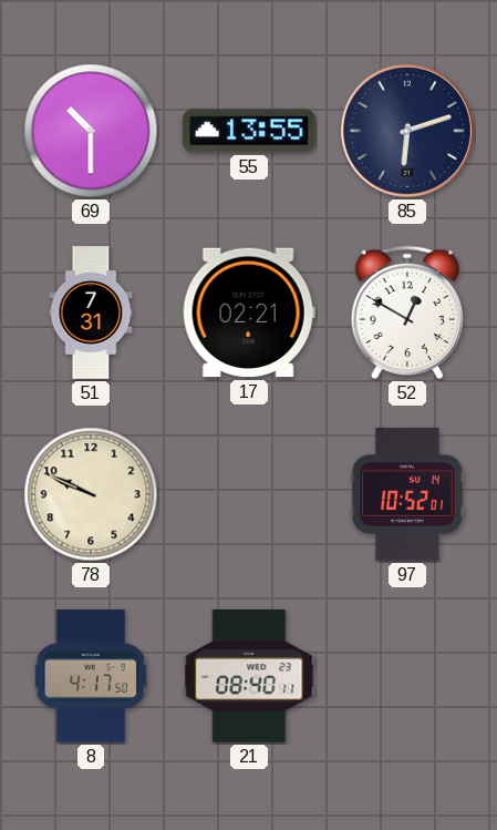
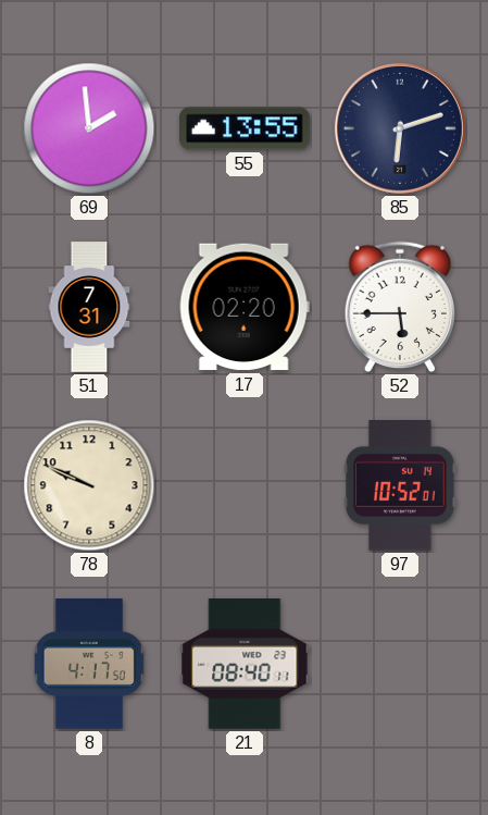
69: 10:30 -> 1:59
17: 02:21 -> 02:20
52: 12:50 -> 5:45
